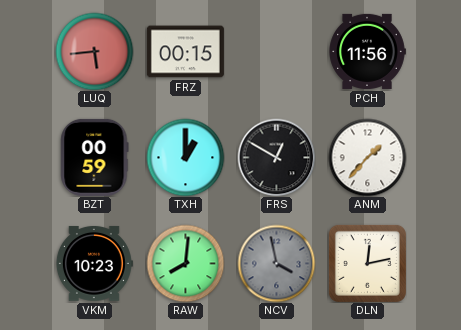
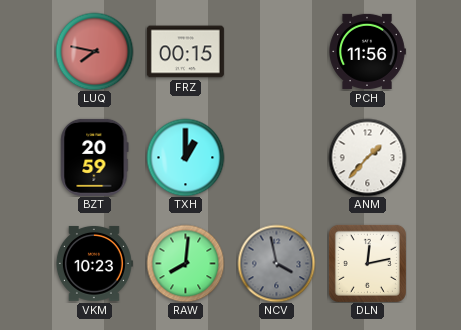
LUQ: 5:44 -> 7:47
BZT: 00:59 -> 20:59
FRS: 12:50 -> none
